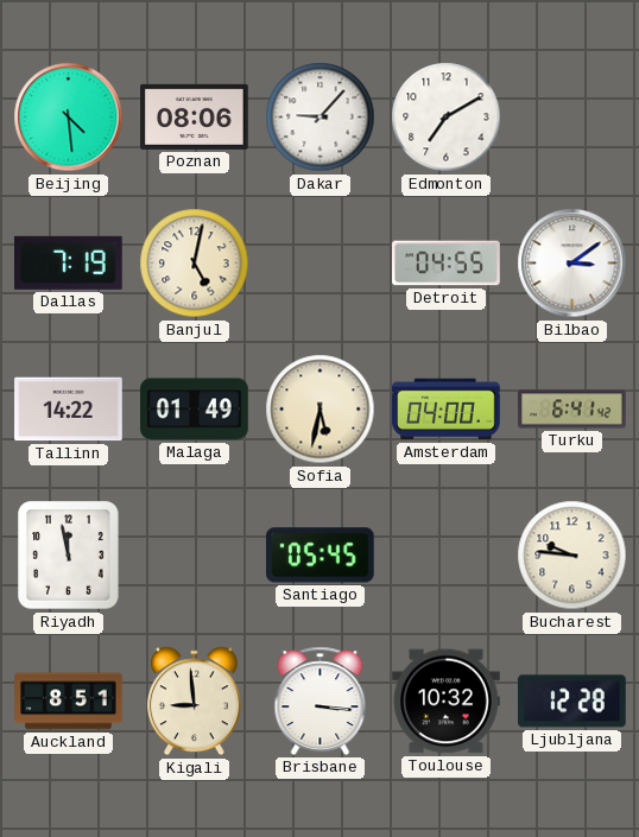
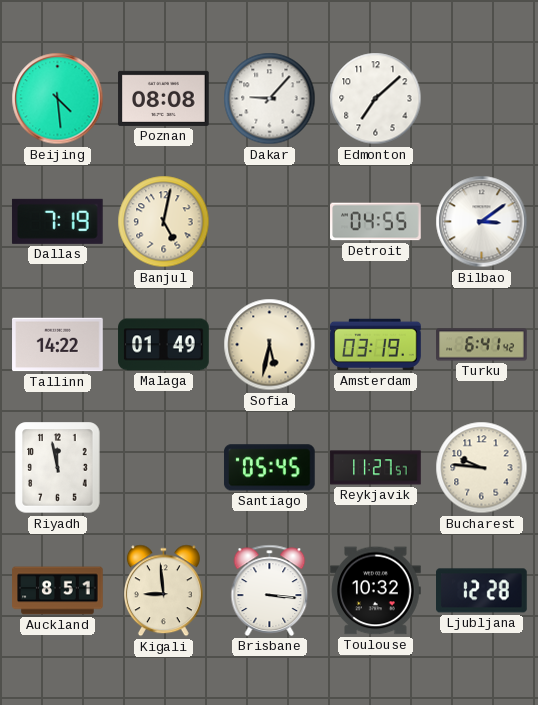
Poznan: 08:06 -> 08:08
Edmonton: 7:10 -> 7:08
Amsterdam: 04:00 -> 03:19
Reykjavik: none -> 11:27
